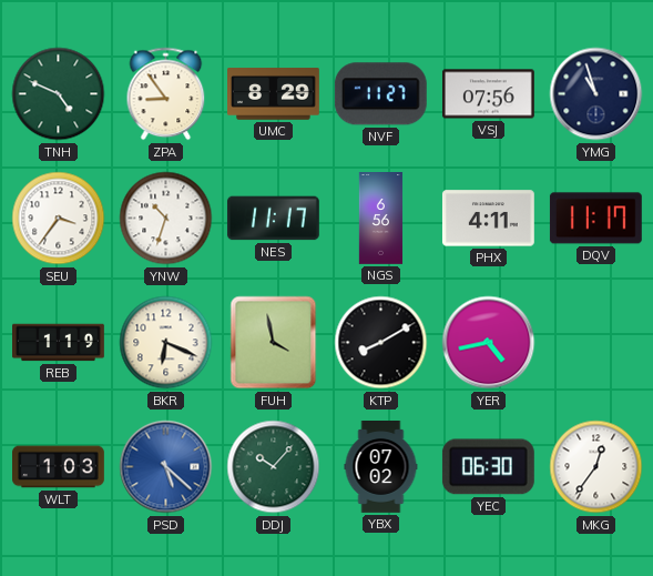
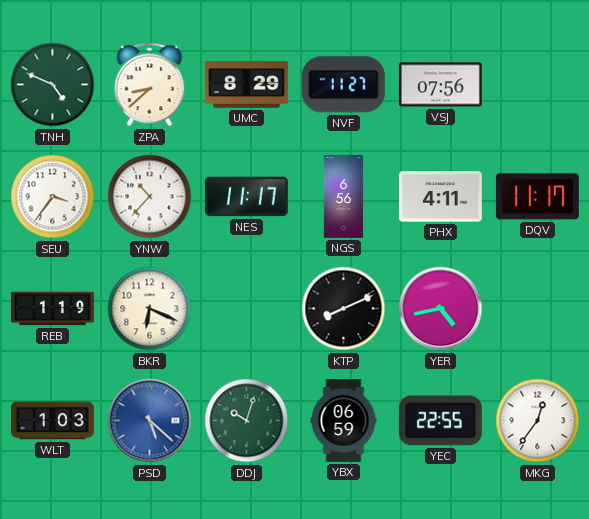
ZPA: 8:54 -> 8:38
YMG: 10:57 -> none
YNW: 10:33 -> 10:37
FUH: 3:58 -> none
KTP: 8:10 -> 8:11
DDJ: 10:07 -> 10:03
YBX: 07:02 -> 06:59
YEC: 06:30 -> 22:55
